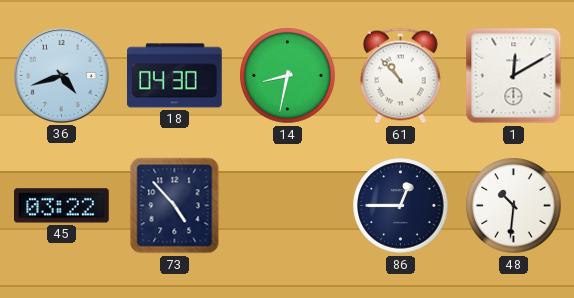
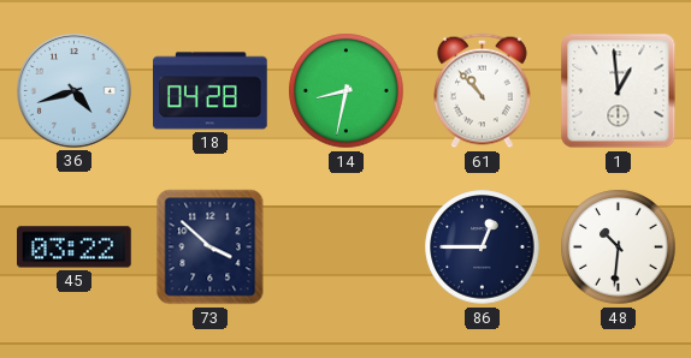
18: 04:30 -> 04:28
1: 12:10 -> 12:59
73: 4:53 -> 3:52
